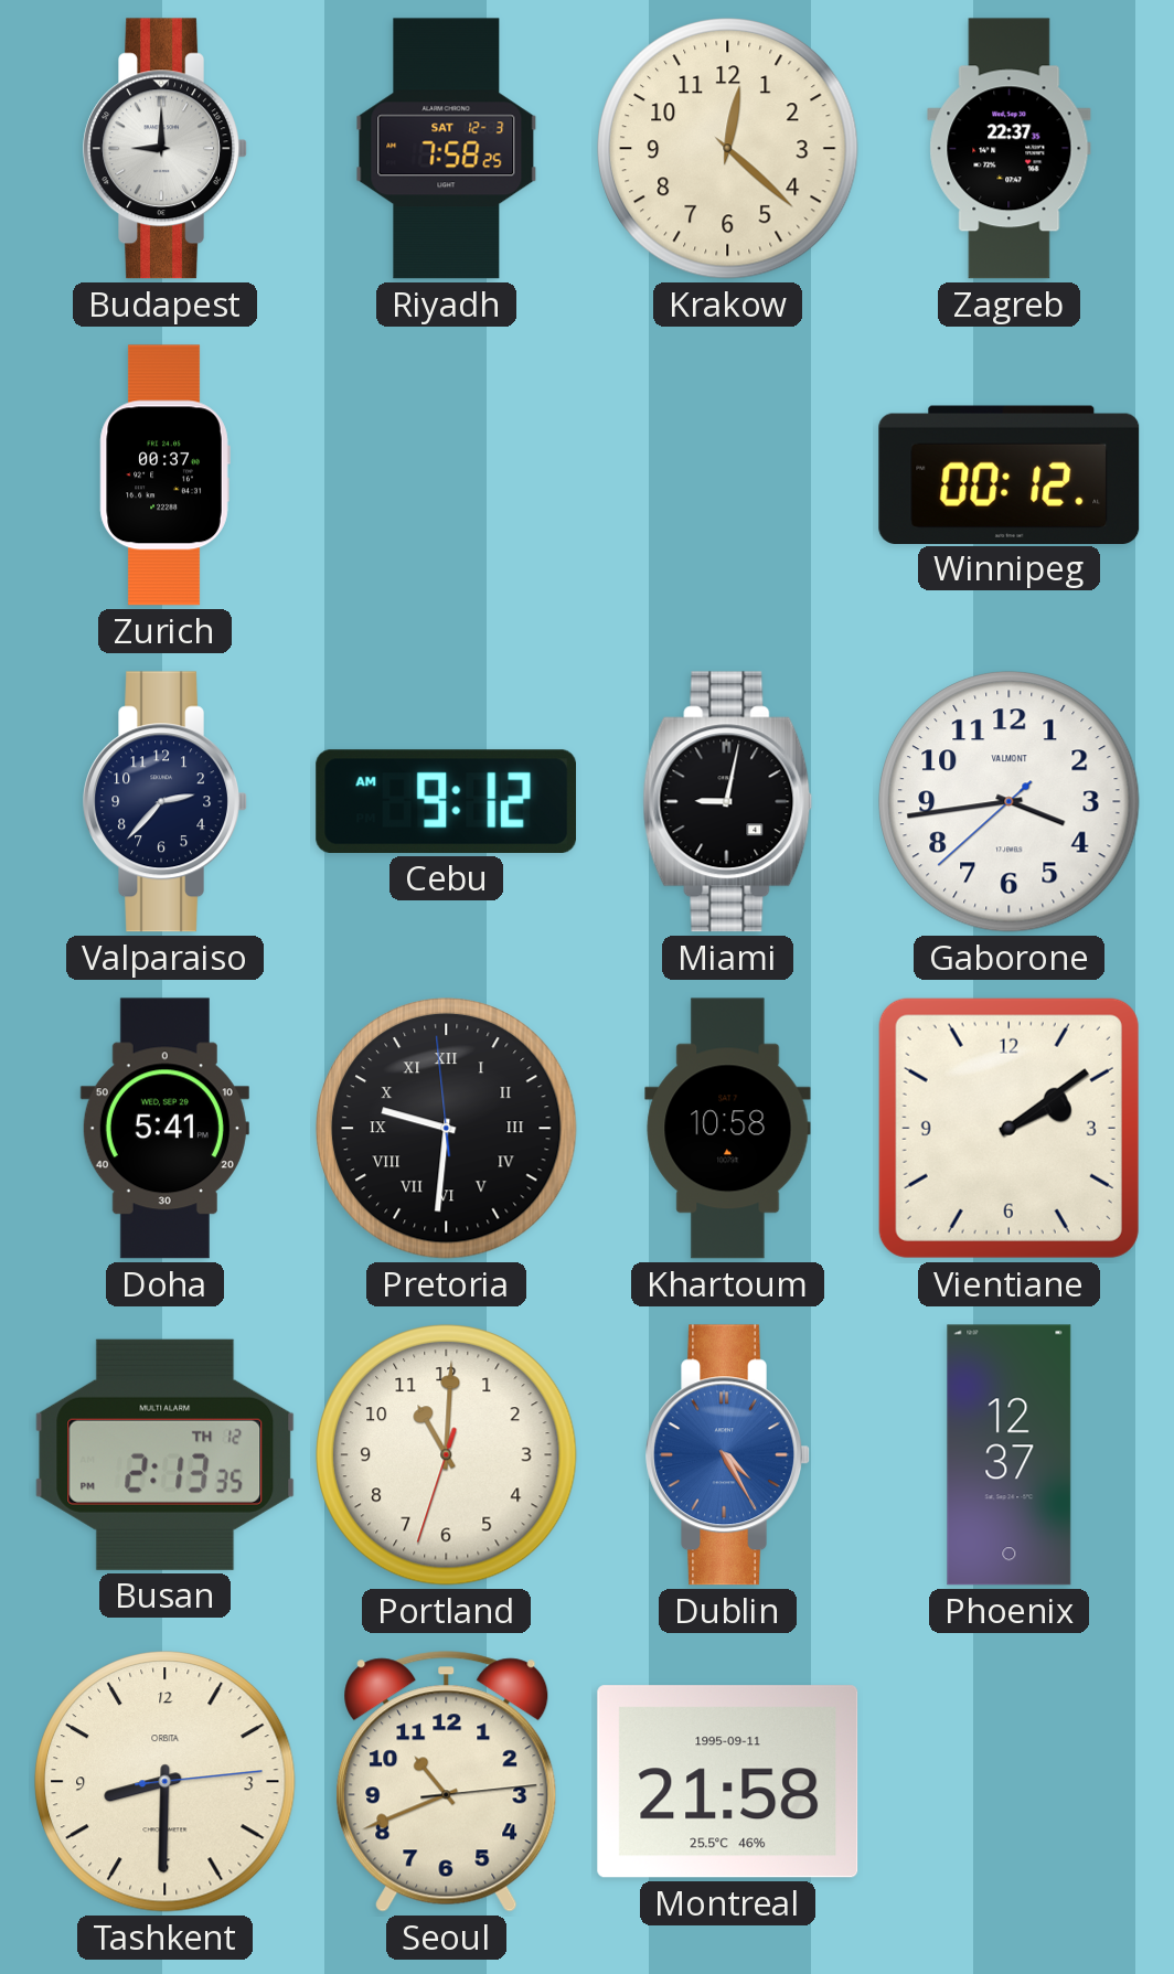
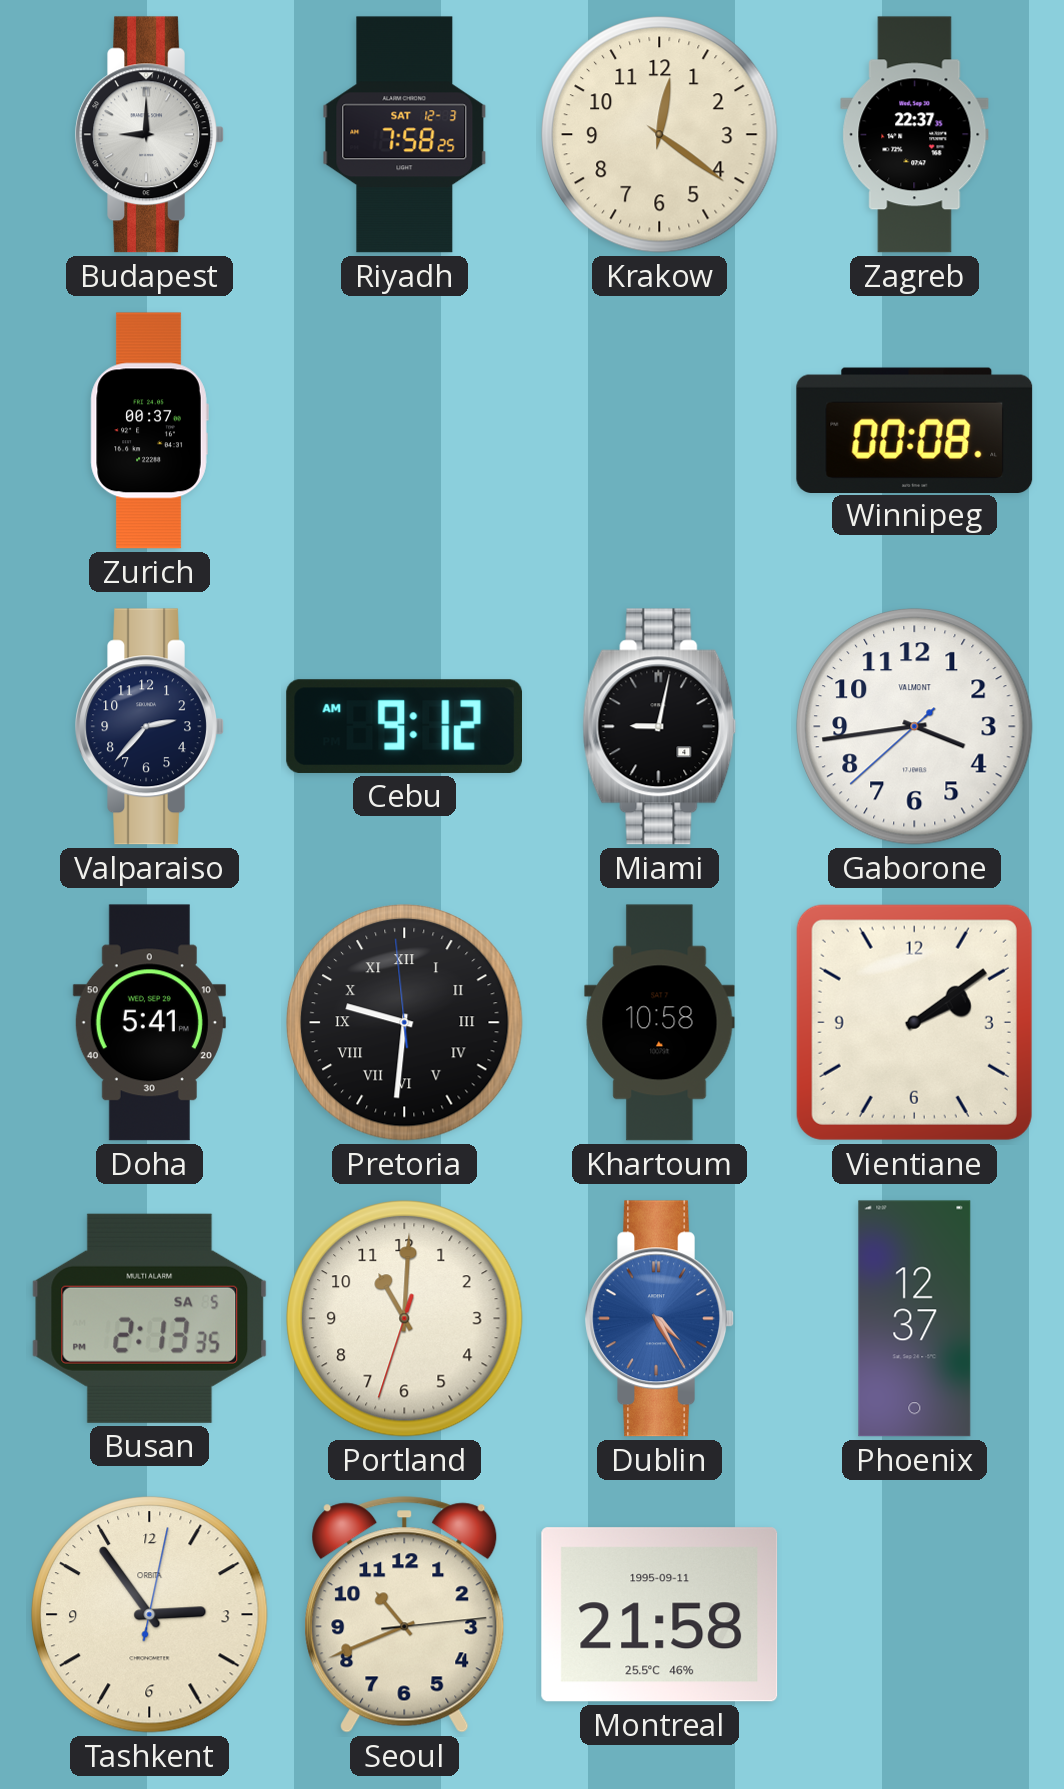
Krakow: 12:22 -> 12:21
Winnipeg: 00:12 -> 00:08
Busan date: TH 12 -> SA 5
Tashkent: 8:30 -> 2:54
